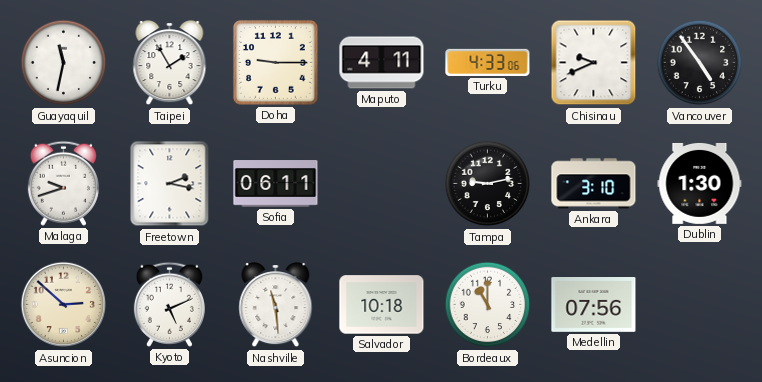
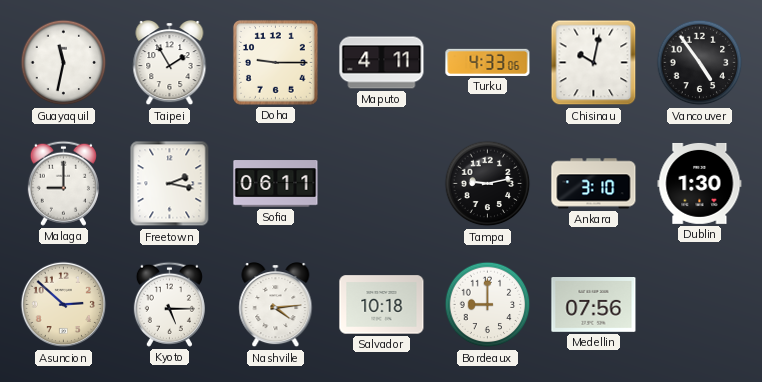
Chisinau: 9:41 -> 10:02
Malaga: 9:42 -> 9:00
Kyoto: 5:11 -> 5:15
Nashville: 11:29 -> 4:14
Bordeaux: 11:00 -> 9:00
